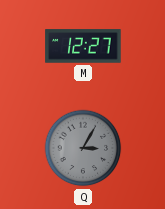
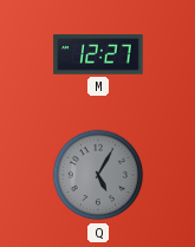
Q: 3:05 -> 5:05
